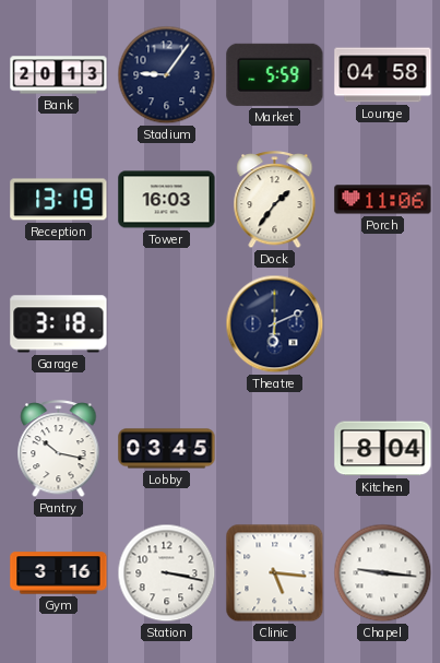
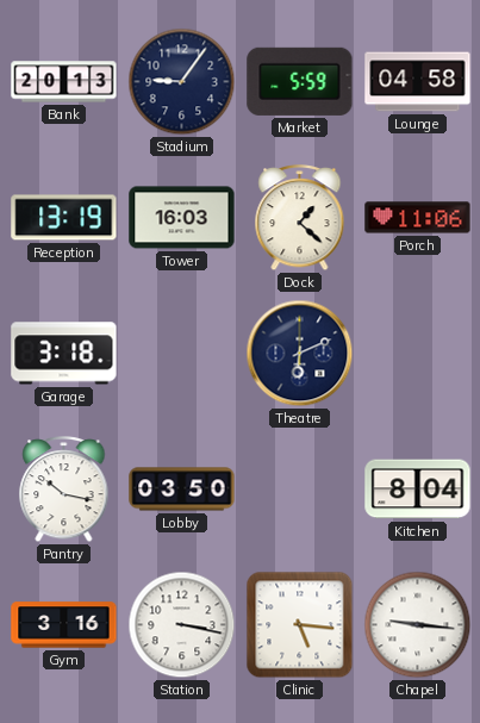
Dock: 1:36 -> 1:22
Lobby: 03:45 -> 03:50
